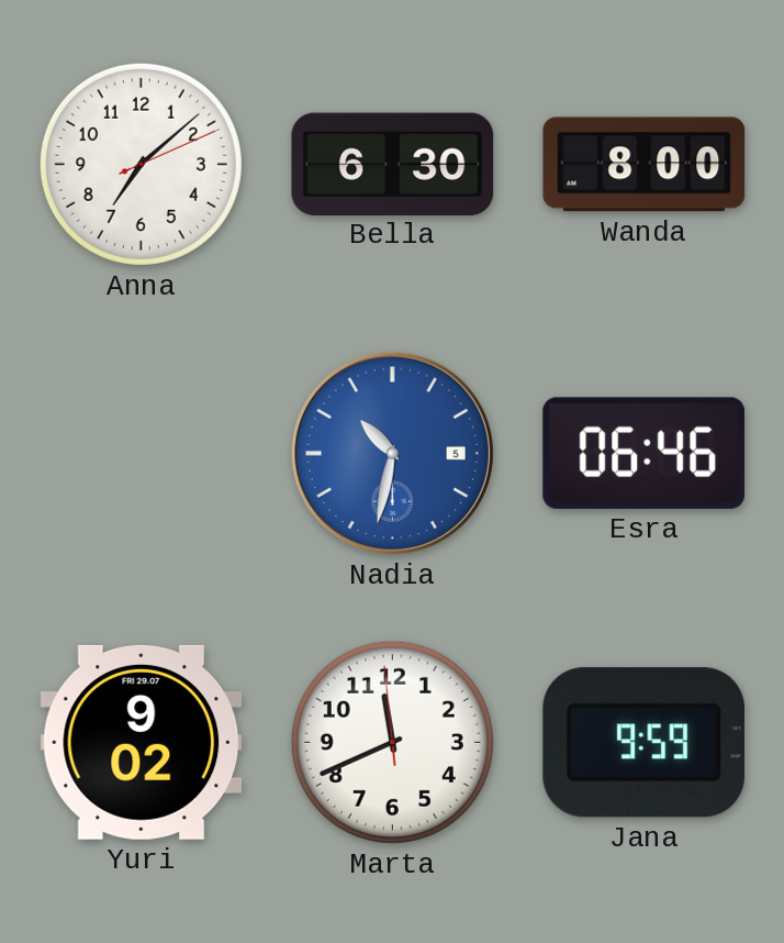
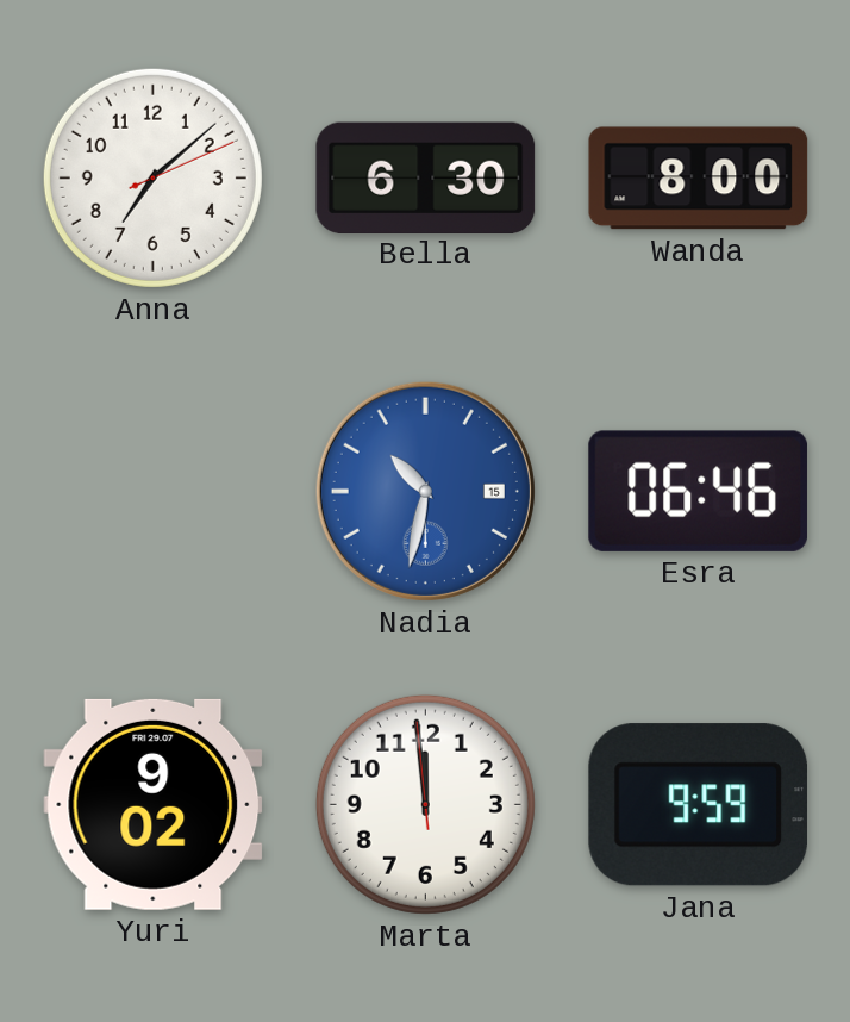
Nadia date: 5 -> 15
Marta: 11:40 -> 11:58
